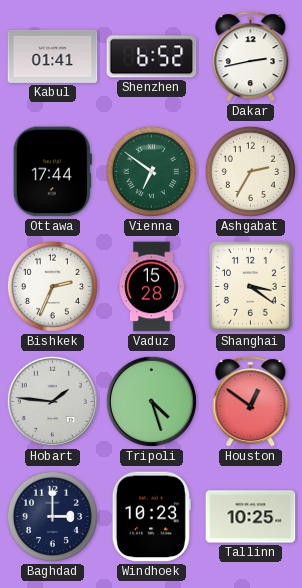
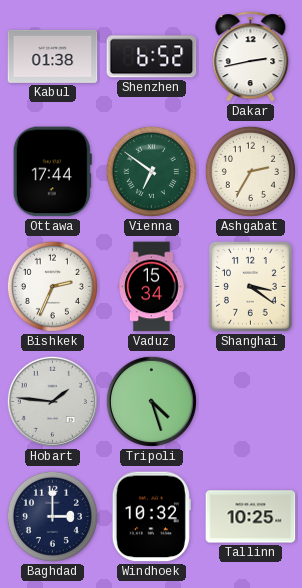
Kabul: 01:41 -> 01:38
Vaduz: 15:28 -> 15:34
Houston: 12:51 -> none
Windhoek: 10:23 -> 10:32
